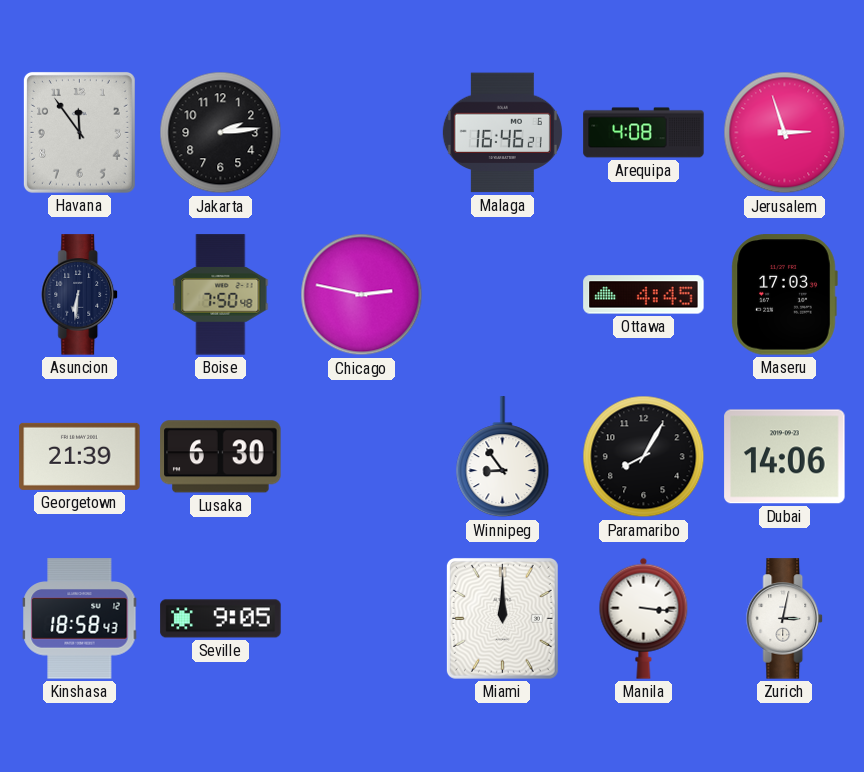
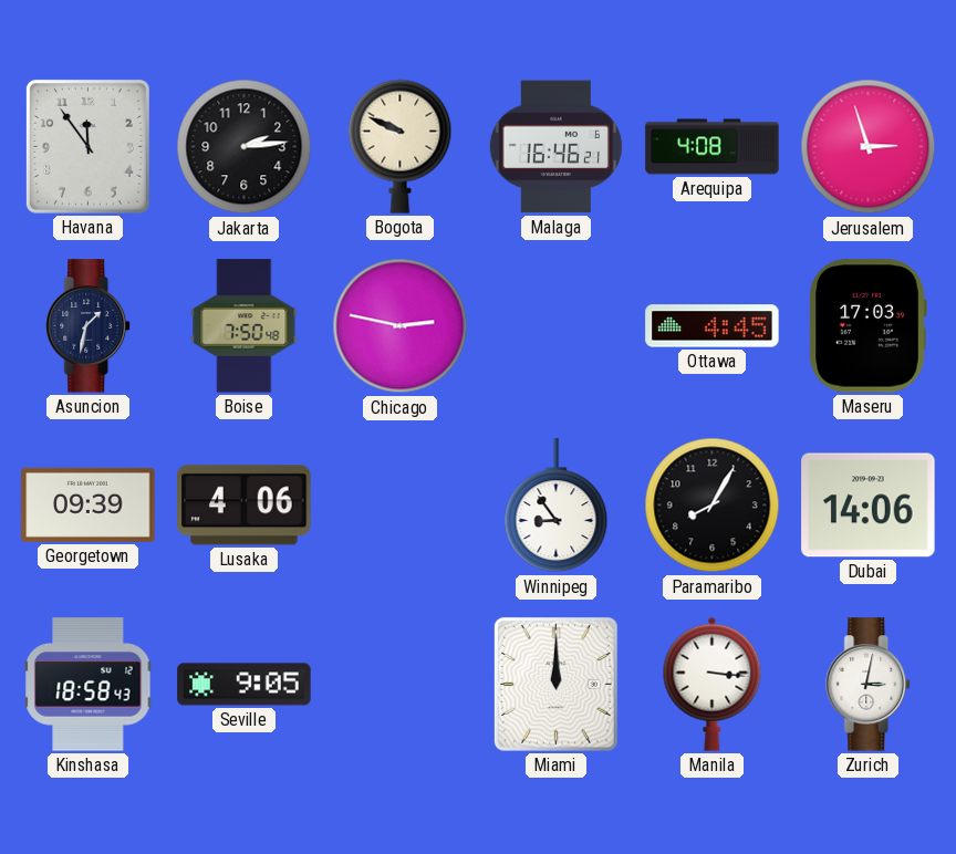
Bogota: none -> 9:49
Asuncion: 6:31 -> 1:32
Georgetown: 21:39 -> 09:39
Lusaka: 6:30 -> 4:06
